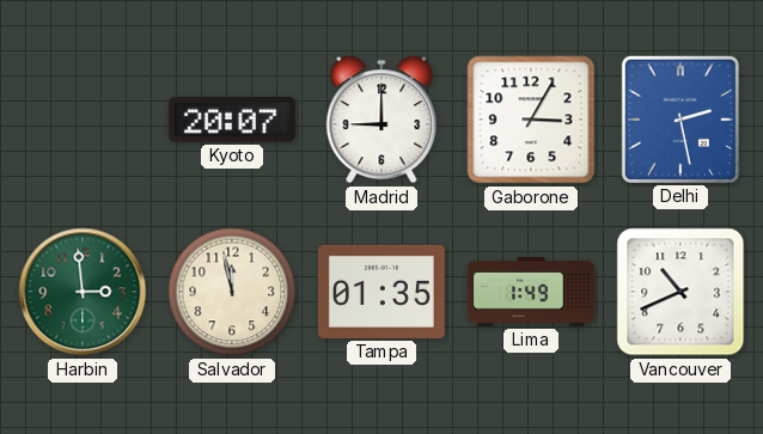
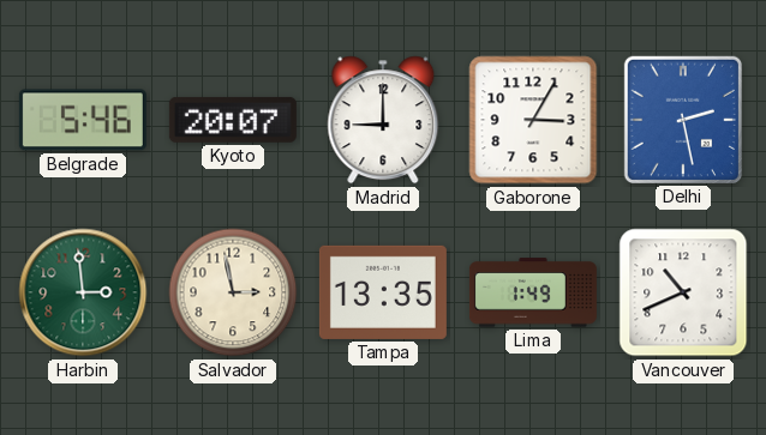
Belgrade: none -> 5:46
Salvador: 11:58 -> 2:58
Tampa: 01:35 -> 13:35
